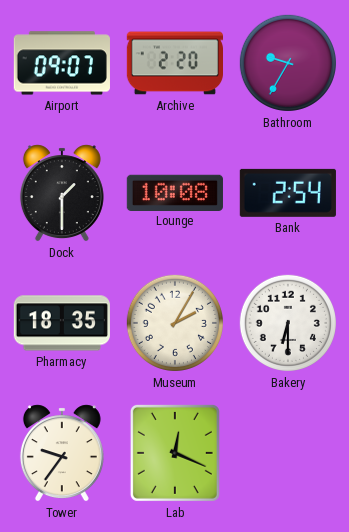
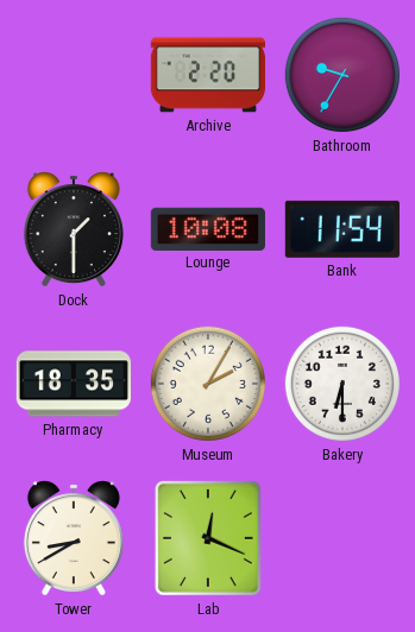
Airport: 09:07 -> none
Bank: 2:54 -> 11:54
Tower: 9:36 -> 8:40
